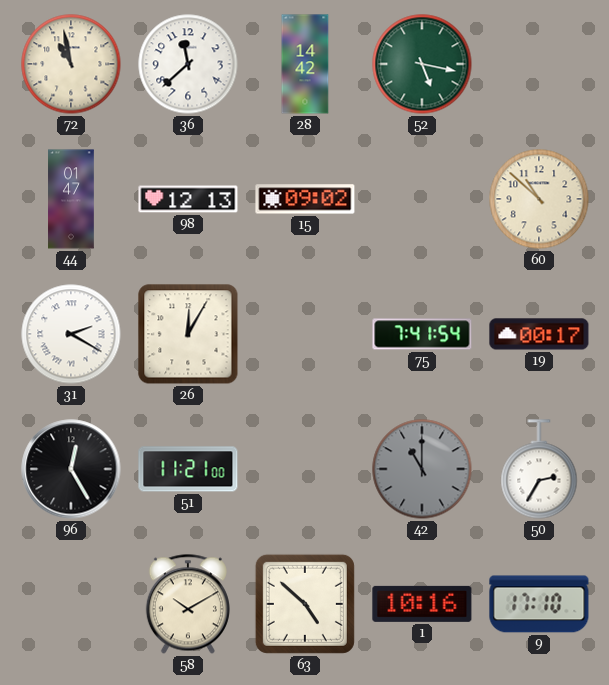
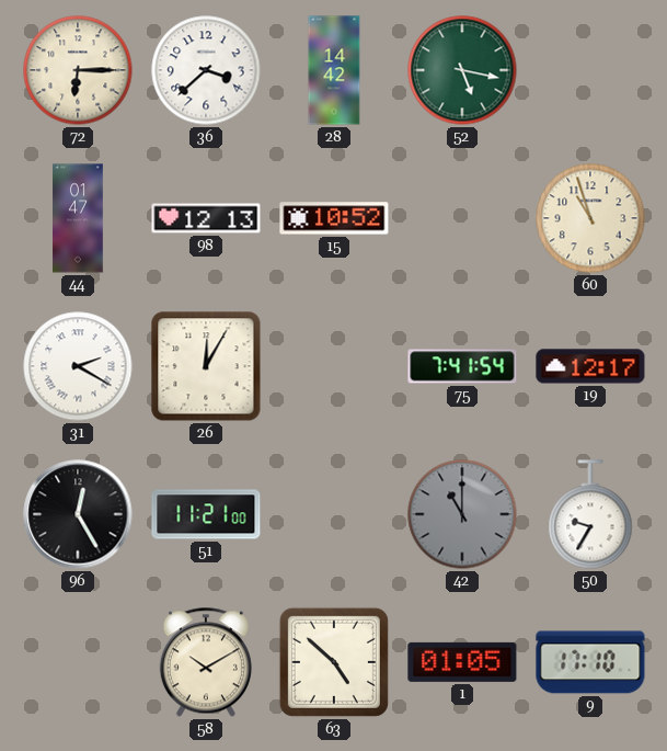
72: 10:58 -> 6:15
36: 11:38 -> 3:38
15: 09:02 -> 10:52
60: 10:52 -> 10:57
19: 00:17 -> 12:17
50: 2:35 -> 9:35
1: 10:16 -> 01:05
